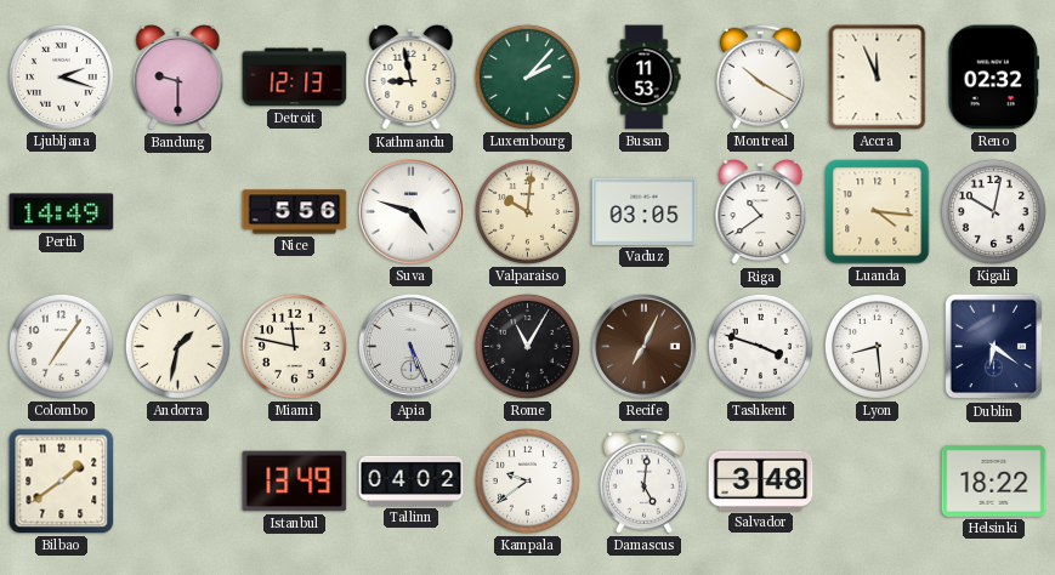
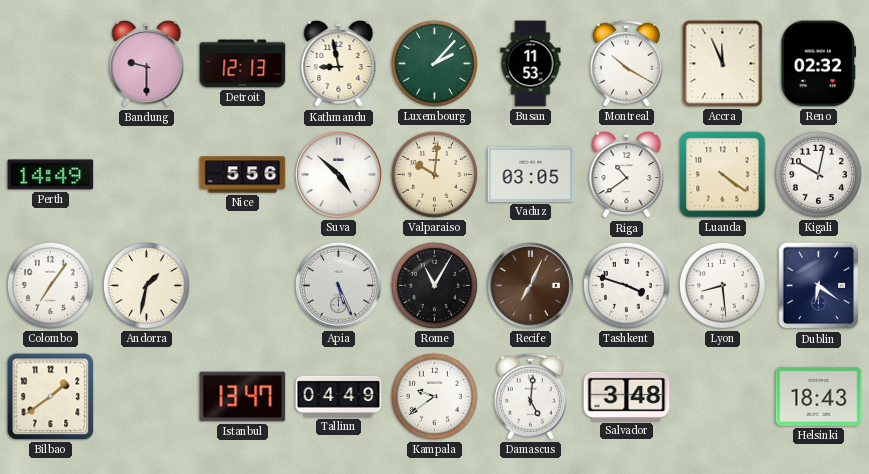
Ljubljana: 2:18 -> none
Suva: 4:48 -> 4:52
Luanda: 4:16 -> 4:21
Miami: 11:47 -> none
Istanbul: 13:49 -> 13:47
Tallinn: 04:02 -> 04:49
Helsinki: 18:22 -> 18:43
